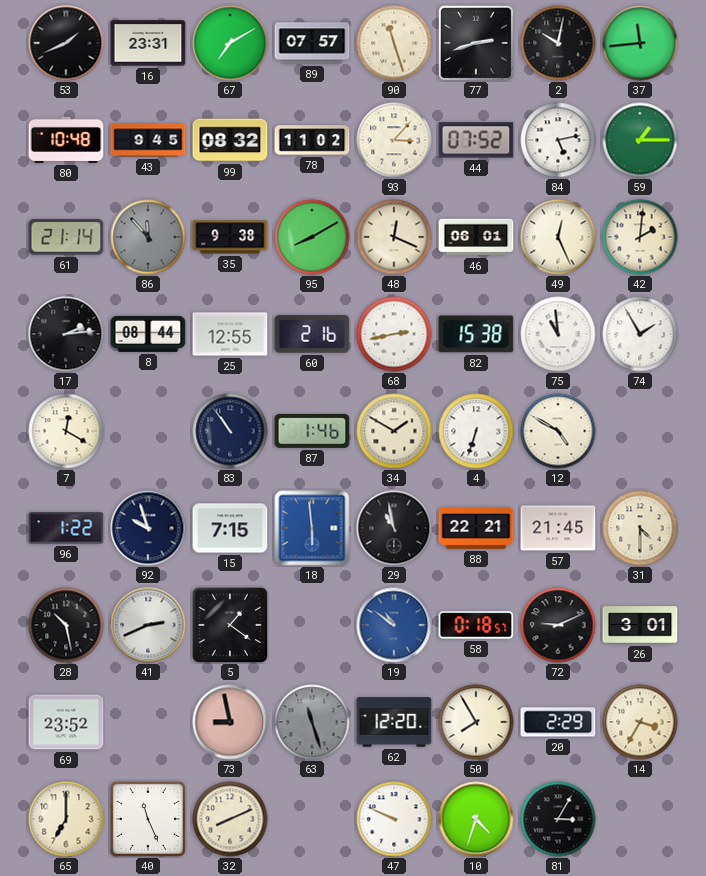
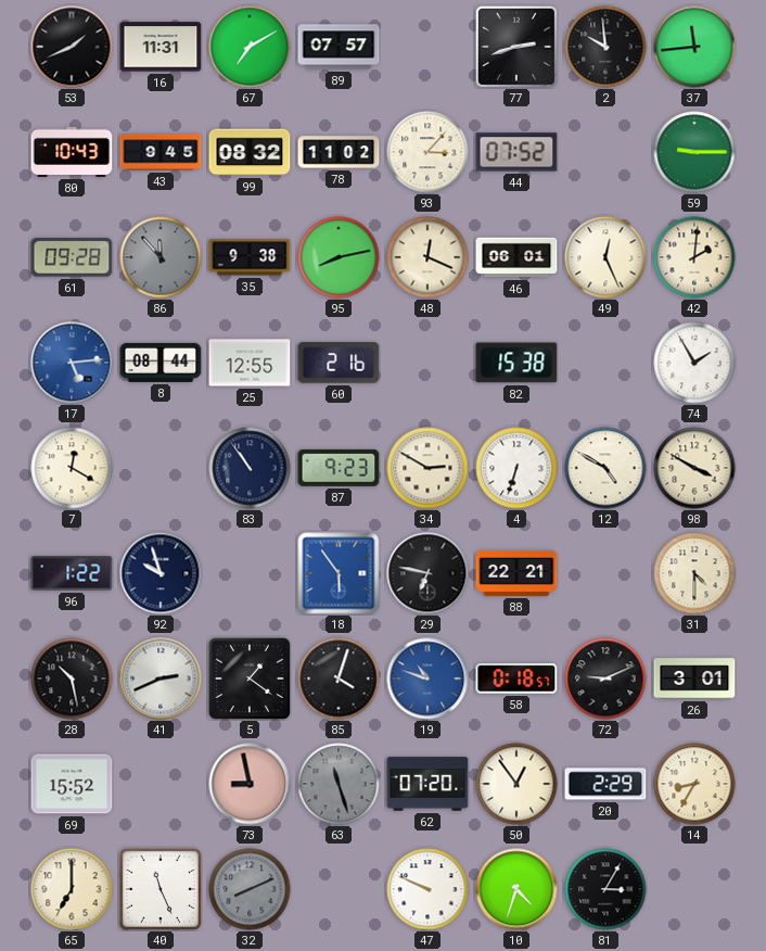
16: 23:31 -> 11:31
90: 11:27 -> none
2: 10:02 -> 9:59
80: 10:48 -> 10:43
84: 5:13 -> none
59: 1:15 -> 9:15
61: 21:14 -> 09:28
95: 8:10 -> 8:13
17: 2:14 -> 5:14
17 dial: black -> blue
68: 2:43 -> none
75: 10:59 -> none
87: 1:46 -> 9:23
34: 1:50 -> 2:50
98: none -> 3:50
15: 7:15 -> none
18: 5:59 -> 5:54
29: 10:58 -> 6:47
57: 21:45 -> none
85: none -> 4:03
19: 10:51 -> 10:48
69: 23:52 -> 15:52
62: 12:20 -> 07:20
50: 7:55 -> 12:54
14: 3:35 -> 8:35
32 dial: cream -> grey
